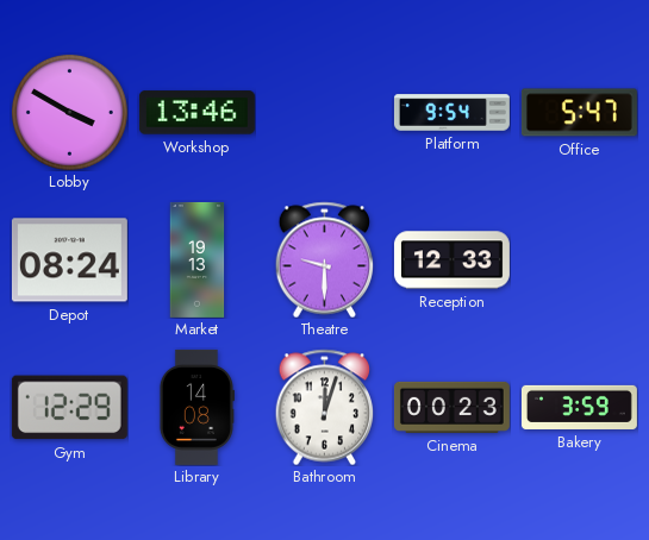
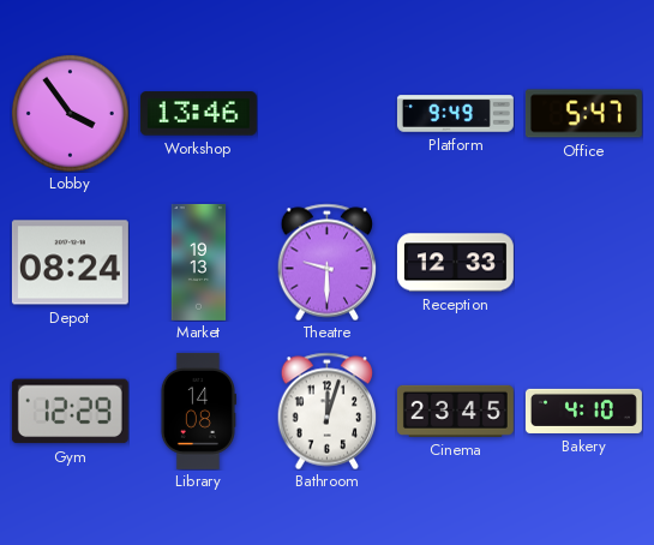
Lobby: 3:50 -> 3:54
Platform: 9:54 -> 9:49
Cinema: 00:23 -> 23:45
Bakery: 3:59 -> 4:10
